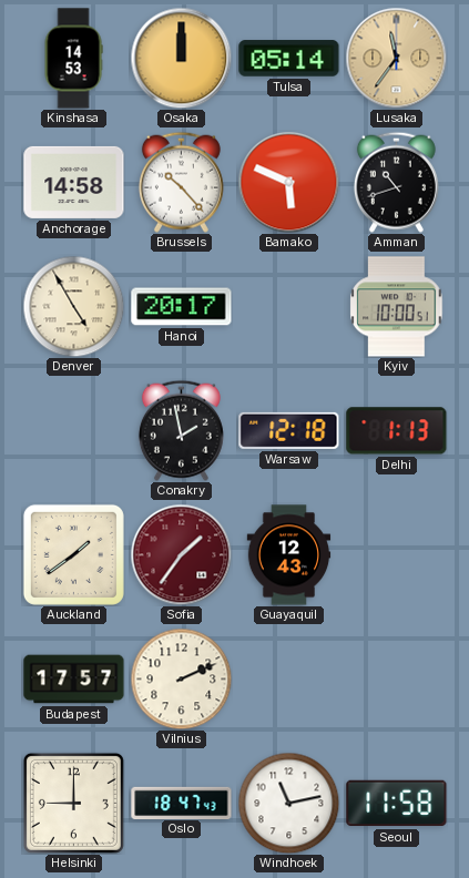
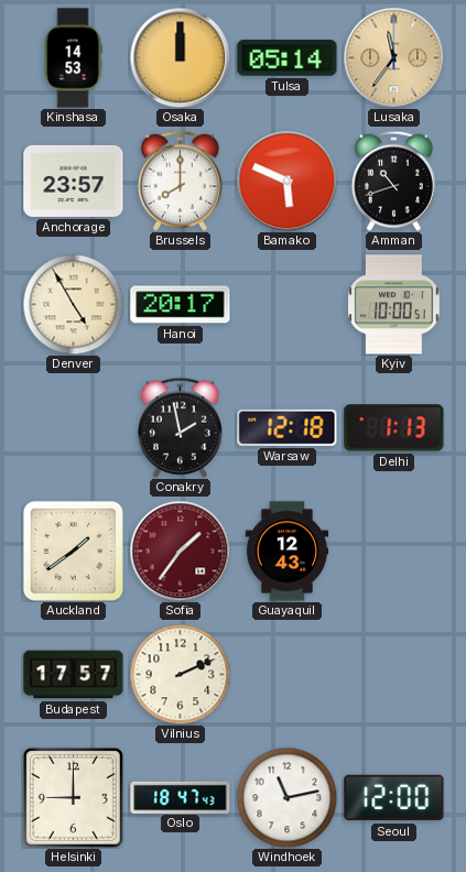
Anchorage: 14:58 -> 23:57
Brussels: 10:23 -> 8:00
Seoul: 11:58 -> 12:00
